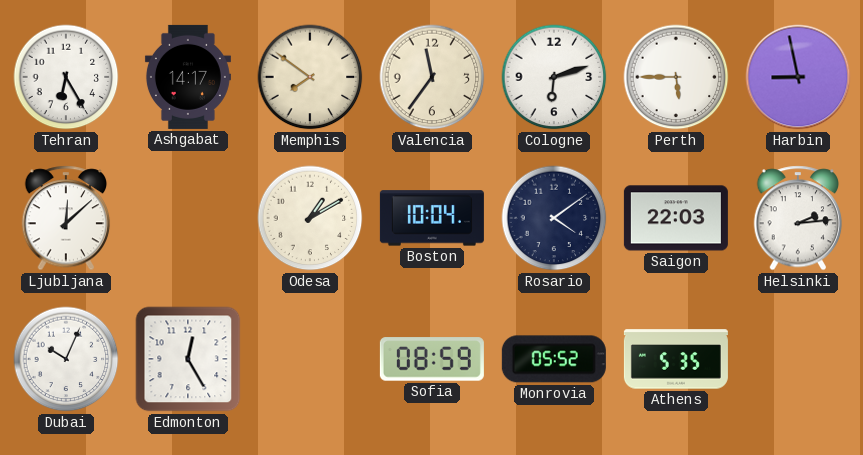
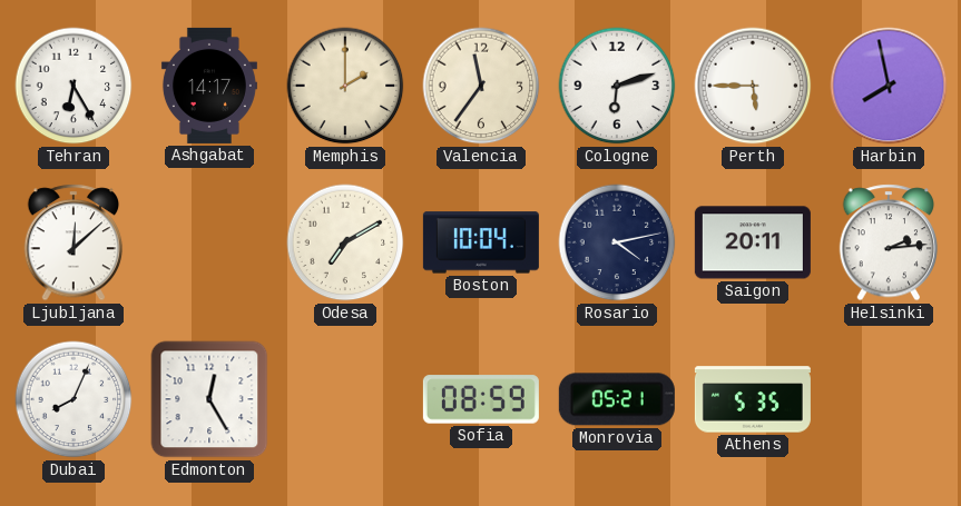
Memphis: 7:51 -> 2:00
Harbin: 8:58 -> 7:58
Odesa: 1:10 -> 7:10
Rosario: 4:09 -> 4:13
Saigon: 22:03 -> 20:11
Dubai: 10:04 -> 8:04
Monrovia: 05:52 -> 05:21
